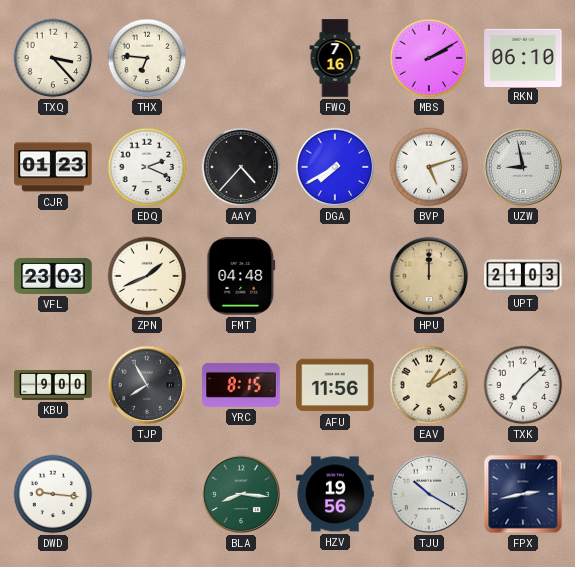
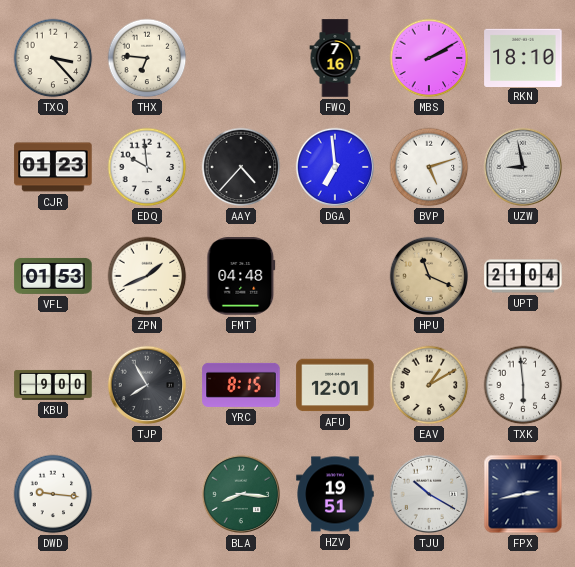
RKN: 06:10 -> 18:10
EDQ: 2:19 -> 9:59
DGA: 7:40 -> 6:59
VFL: 23:03 -> 01:53
HPU: 12:00 -> 11:19
UPT: 21:03 -> 21:04
AFU: 11:56 -> 12:01
TXK: 7:08 -> 5:59
HZV: 19:56 -> 19:51
